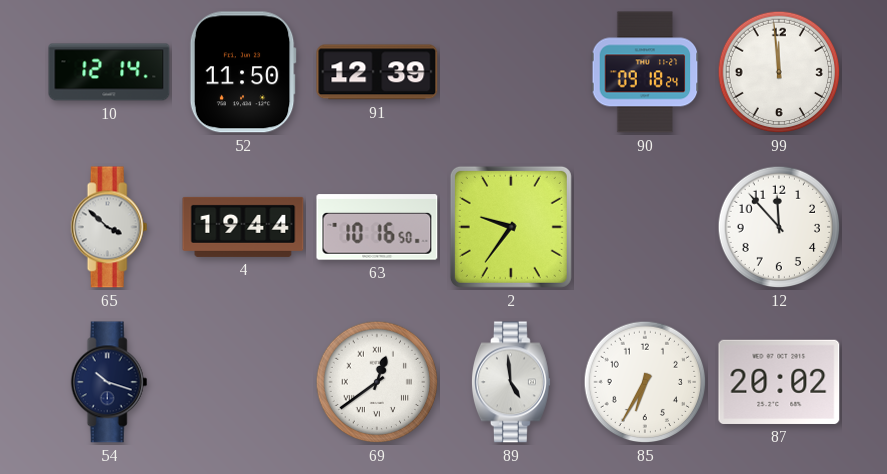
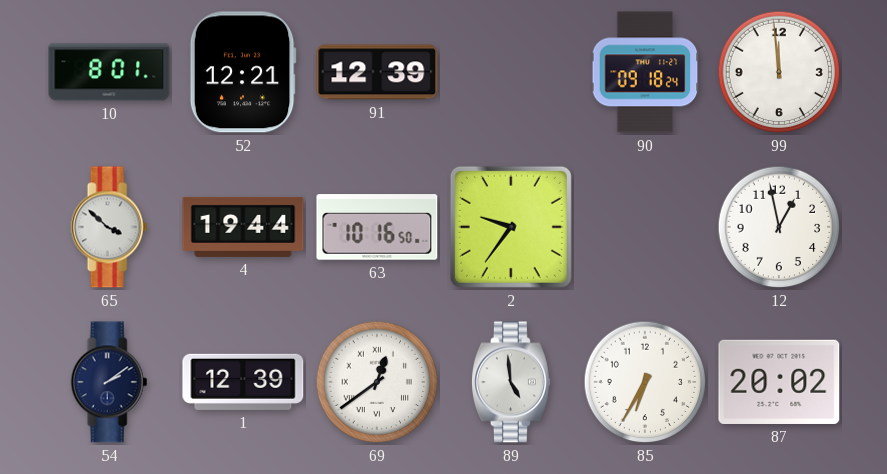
10: 12:14 -> 8:01
52: 11:50 -> 12:21
12: 11:53 -> 12:58
54: 10:18 -> 2:09
1: none -> 12:39
